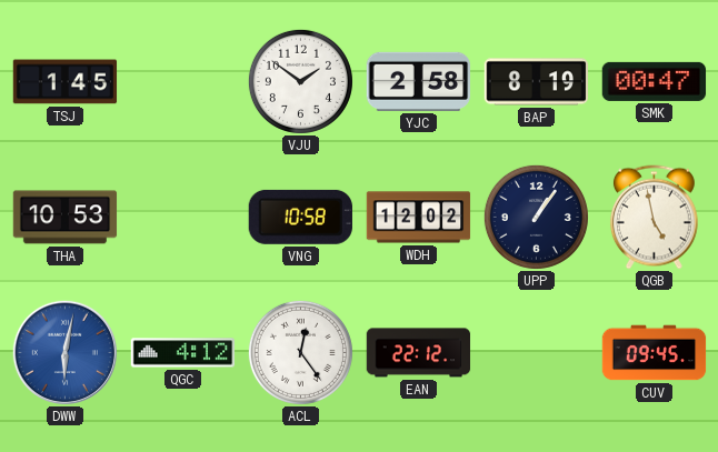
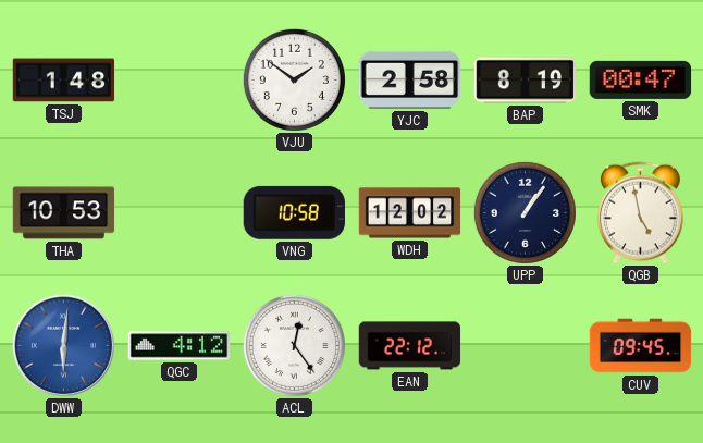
TSJ: 1:45 -> 1:48
DWW: 6:02 -> 6:01
